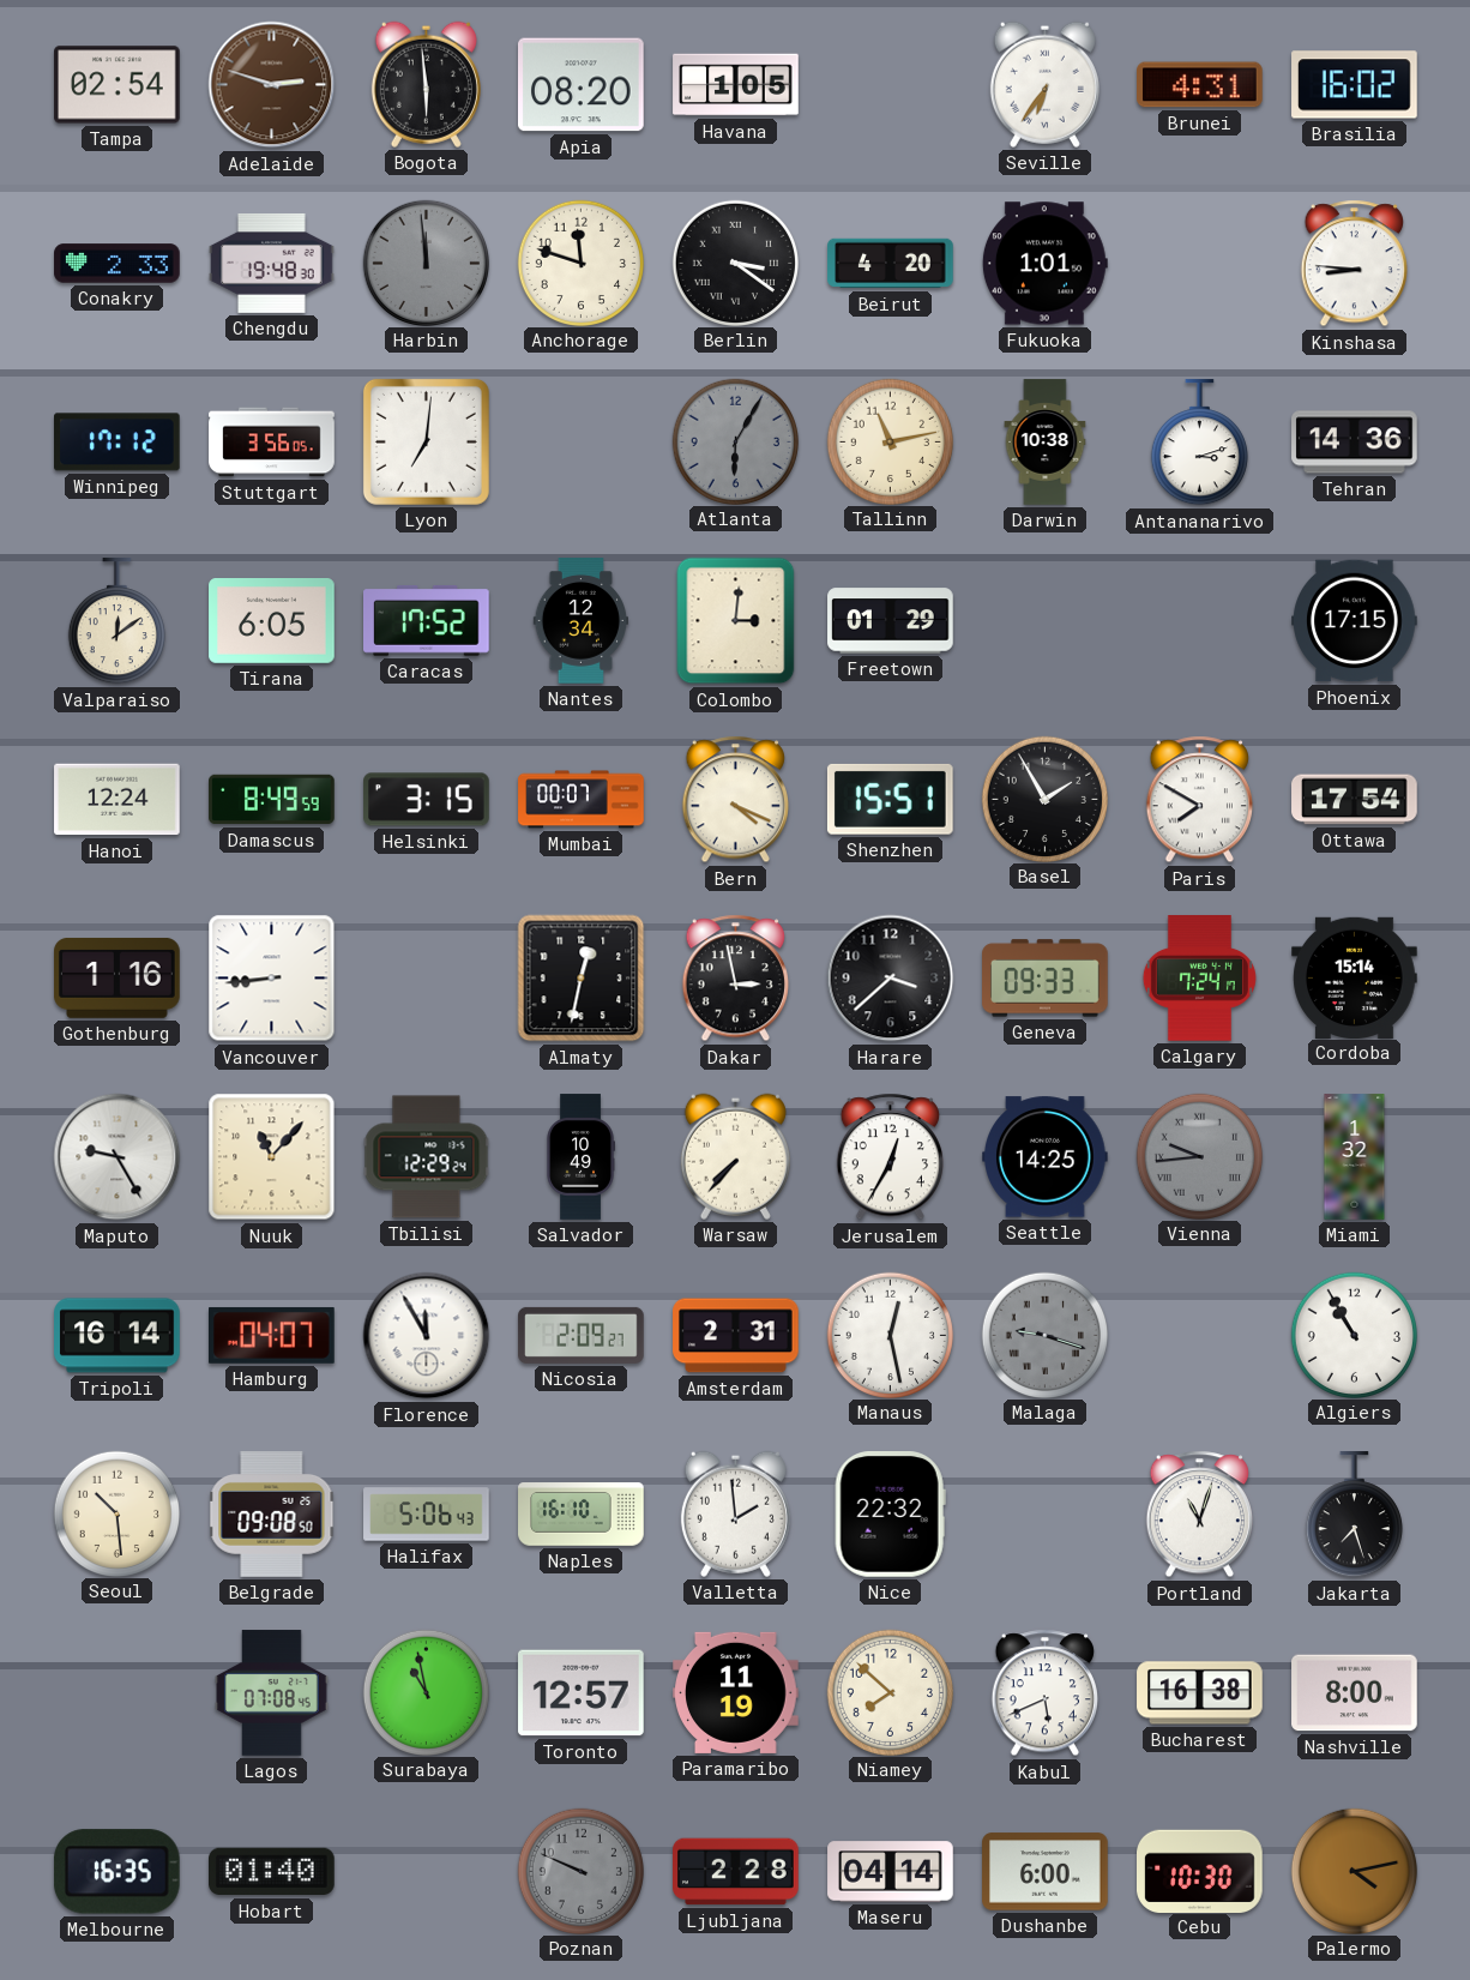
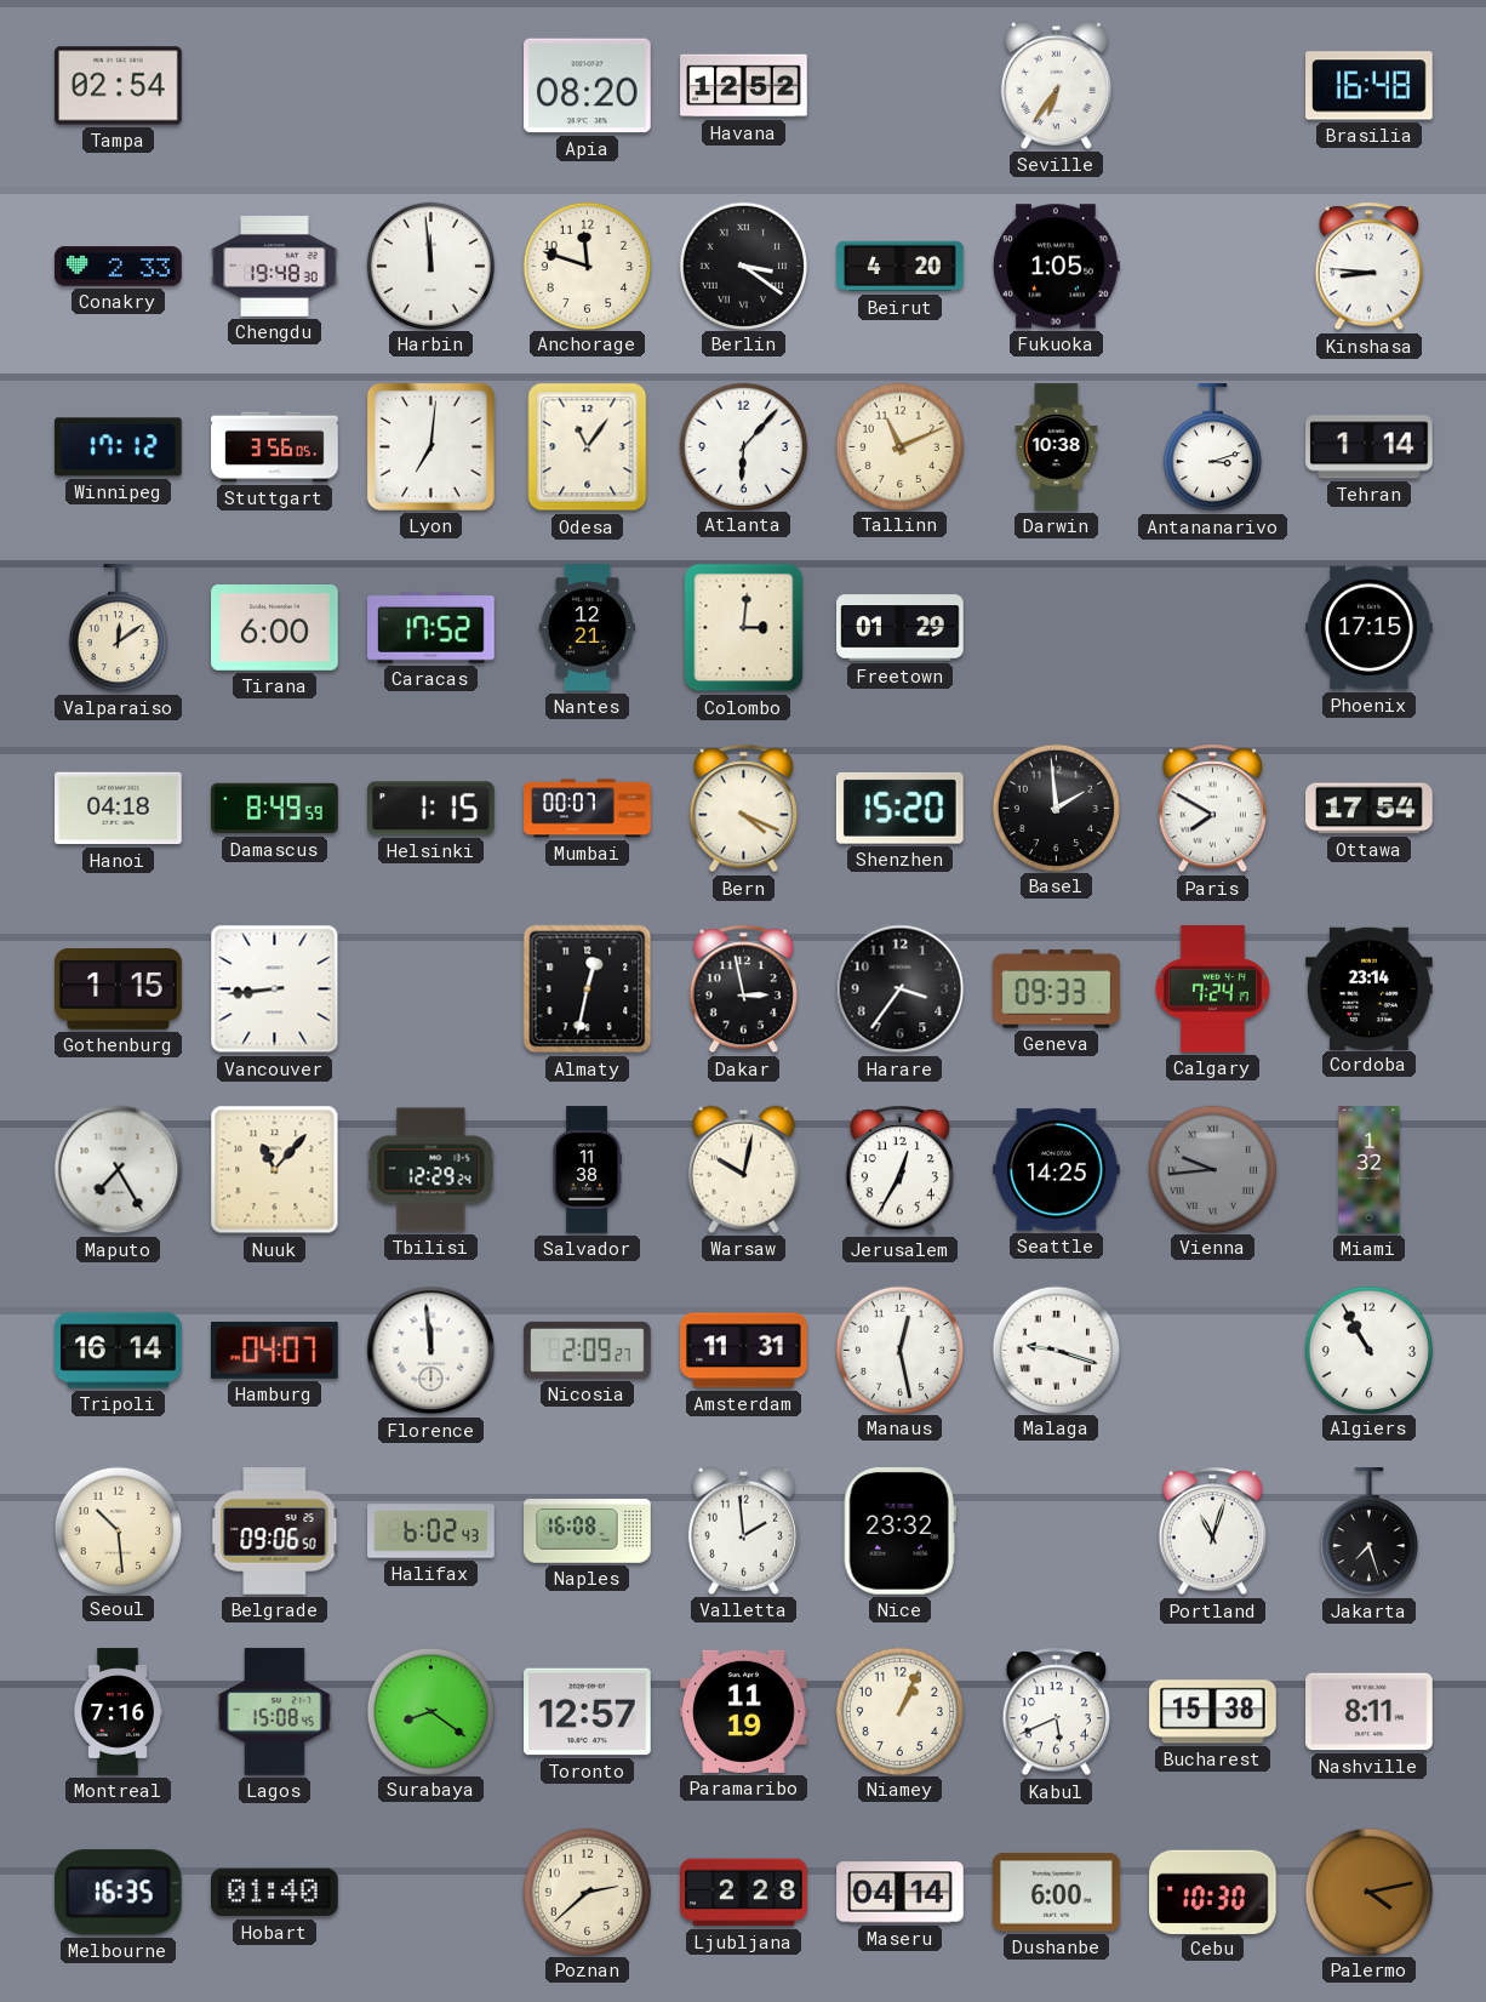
Adelaide: 2:48 -> none
Bogota: 5:59 -> none
Havana: 1:05 -> 12:52
Brunei: 4:31 -> none
Brasilia: 16:02 -> 16:48
Harbin dial: grey -> white
Fukuoka: 1:01 -> 1:05
Odesa: none -> 11:06
Atlanta: 6:05 -> 6:07
Atlanta dial: grey -> white
Tallinn: 11:13 -> 11:11
Tehran: 14:36 -> 1:14
Tirana: 6:05 -> 6:00
Nantes: 12:34 -> 12:21
Hanoi: 12:24 -> 04:18
Helsinki: 3:15 -> 1:15
Shenzhen: 15:51 -> 15:20
Basel: 1:55 -> 1:59
Gothenburg: 1:16 -> 1:15
Harare: 3:38 -> 3:36
Cordoba: 15:14 -> 23:14
Maputo: 9:25 -> 7:25
Salvador: 10:49 -> 11:38
Warsaw: 7:37 -> 10:02
Florence: 11:55 -> 11:59
Amsterdam: 2:31 -> 11:31
Malaga dial: grey -> white
Belgrade: 09:08 -> 09:06
Halifax: 5:06 -> 6:02
Naples: 16:10 -> 16:08
Nice: 22:32 -> 23:32
Montreal: none -> 7:16
Lagos: 07:08 -> 15:08
Surabaya: 10:58 -> 8:21
Niamey: 7:52 -> 1:04
Bucharest: 16:38 -> 15:38
Nashville: 8:00 -> 8:11
Poznan: 9:49 -> 2:38
Poznan dial: grey -> cream
